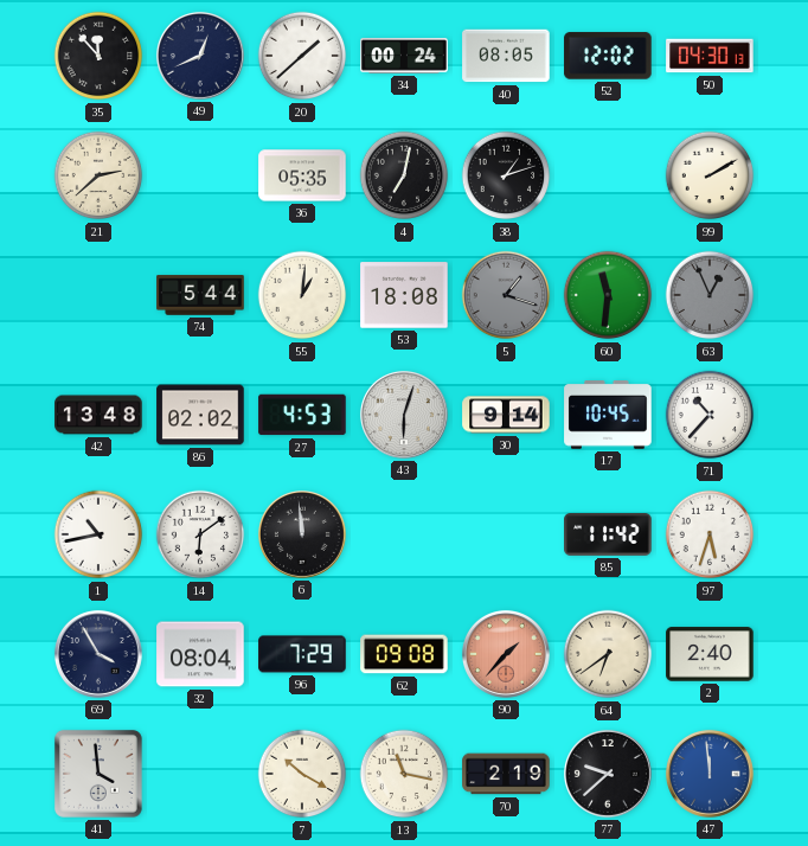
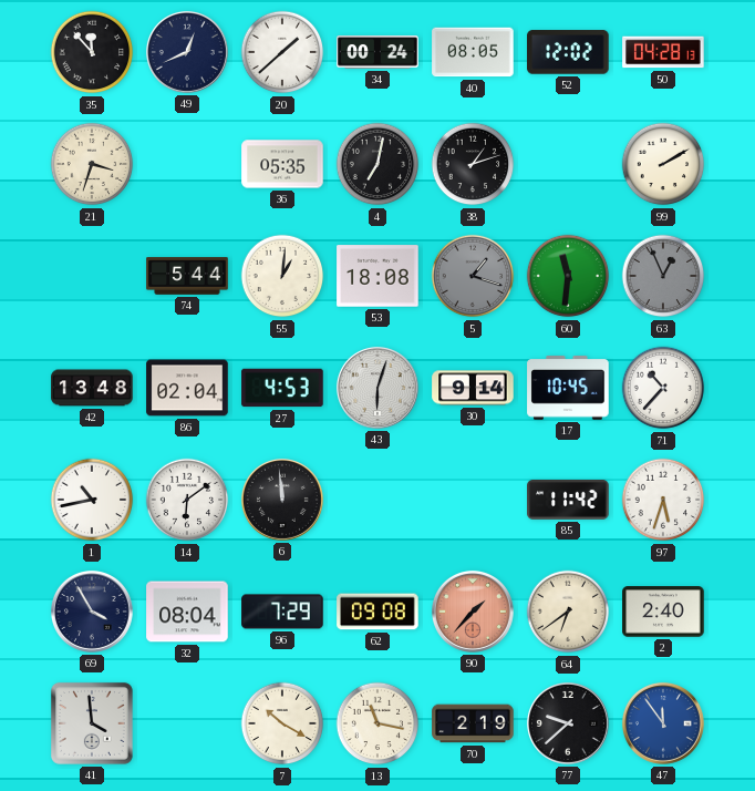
50: 04:30 -> 04:28
21: 2:38 -> 3:33
86: 02:02 -> 02:04
47: 11:59 -> 11:54
